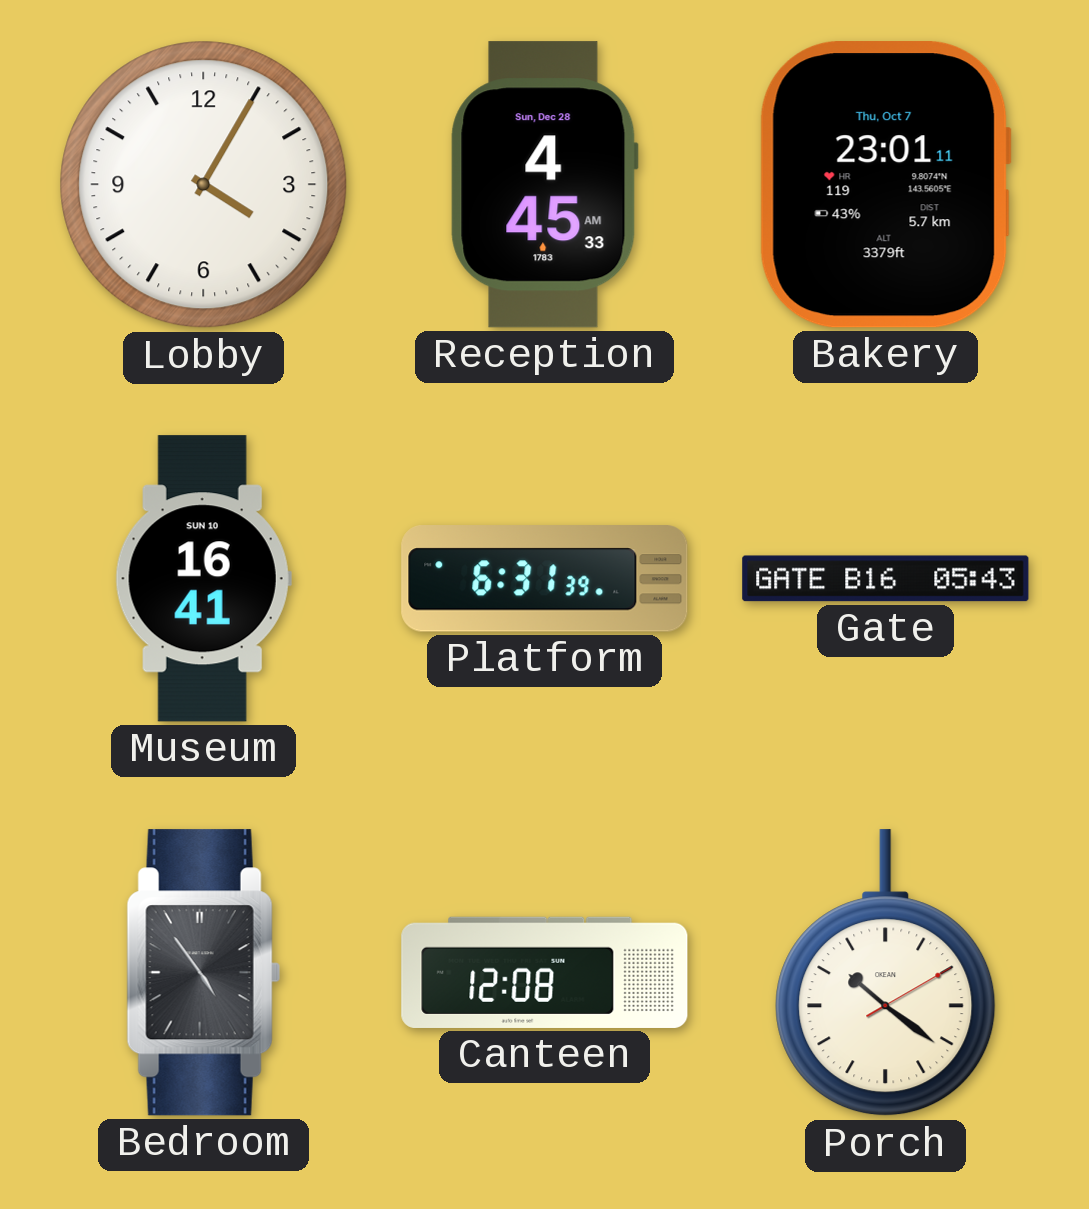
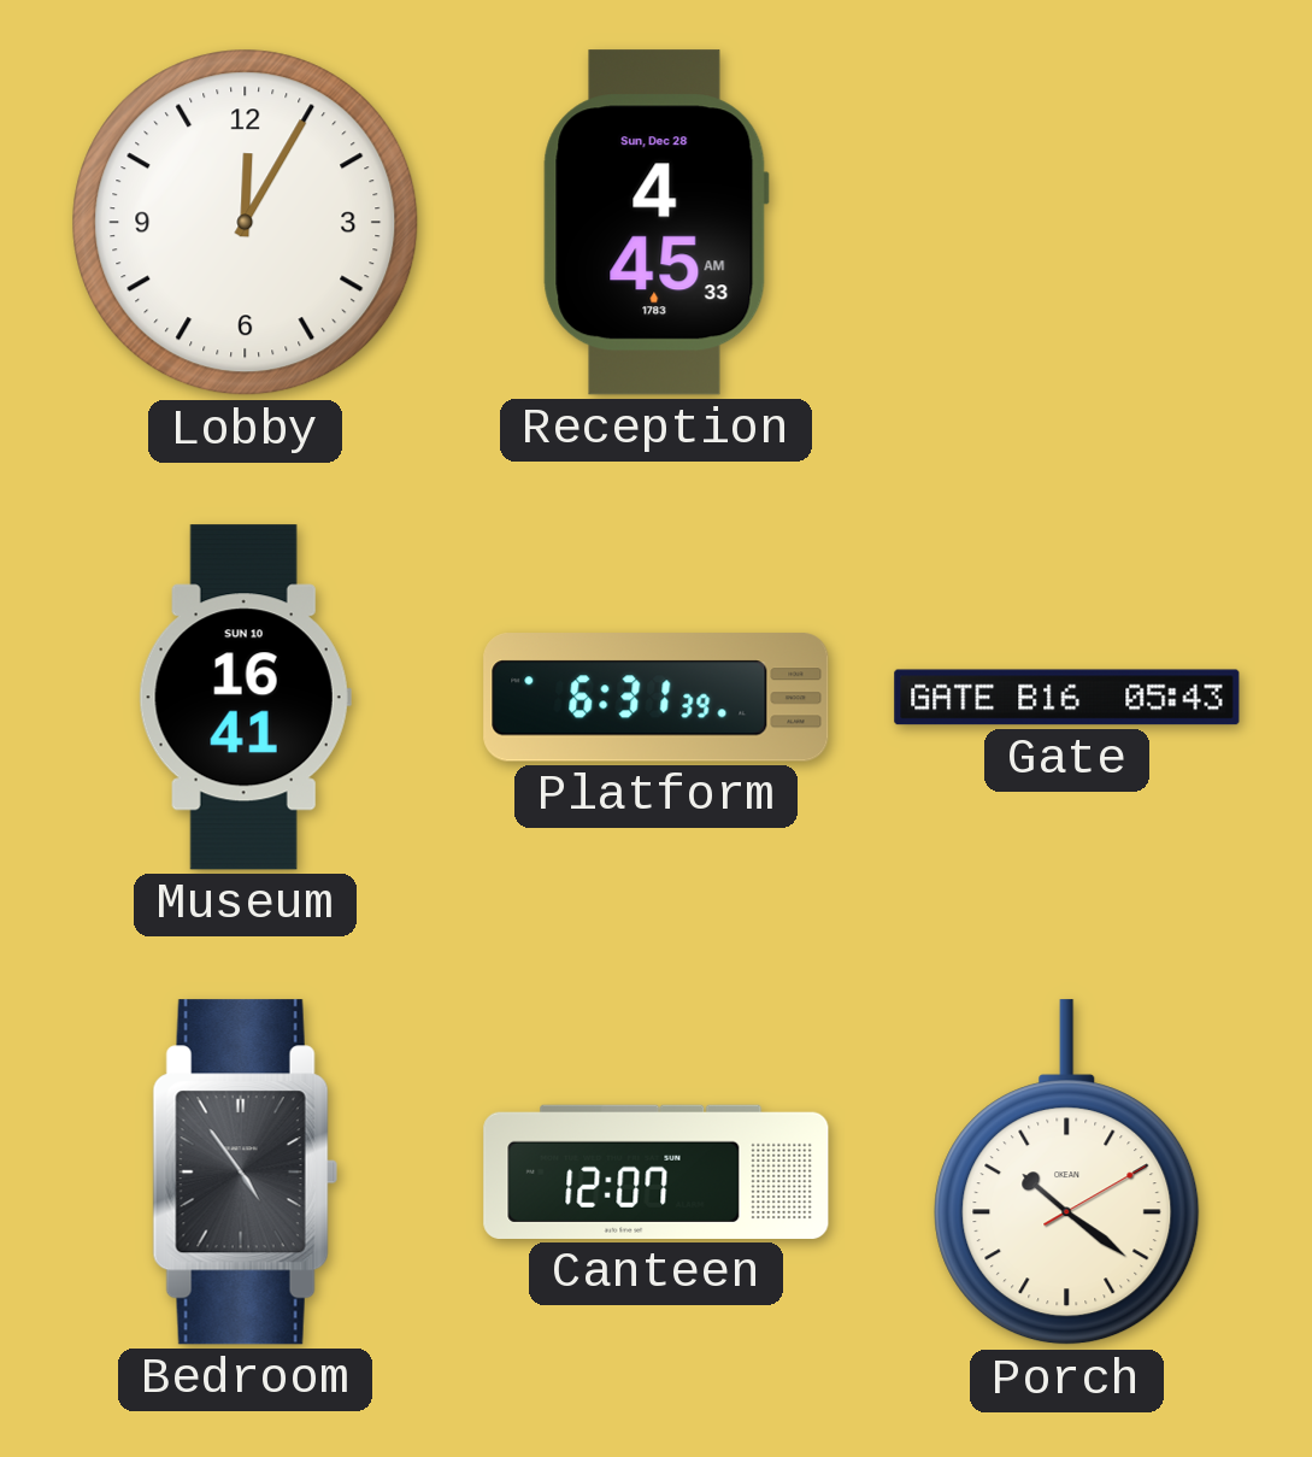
Lobby: 4:05 -> 12:05
Bakery: 23:01 -> none
Canteen: 12:08 -> 12:07
